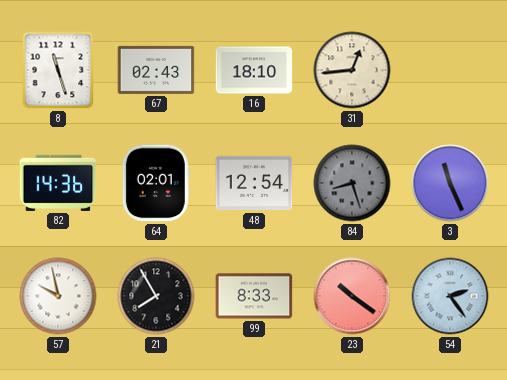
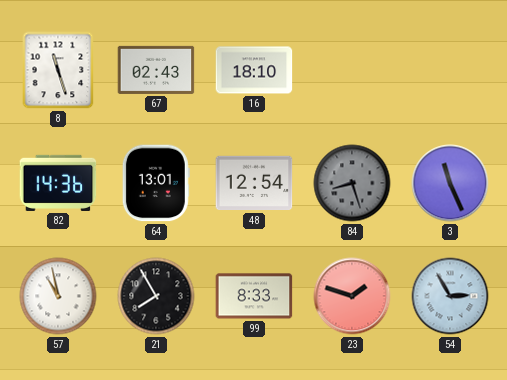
31: 12:44 -> none
64: 02:01 -> 13:01
57: 9:58 -> 10:58
23: 10:21 -> 1:48
54: 2:24 -> 2:55
